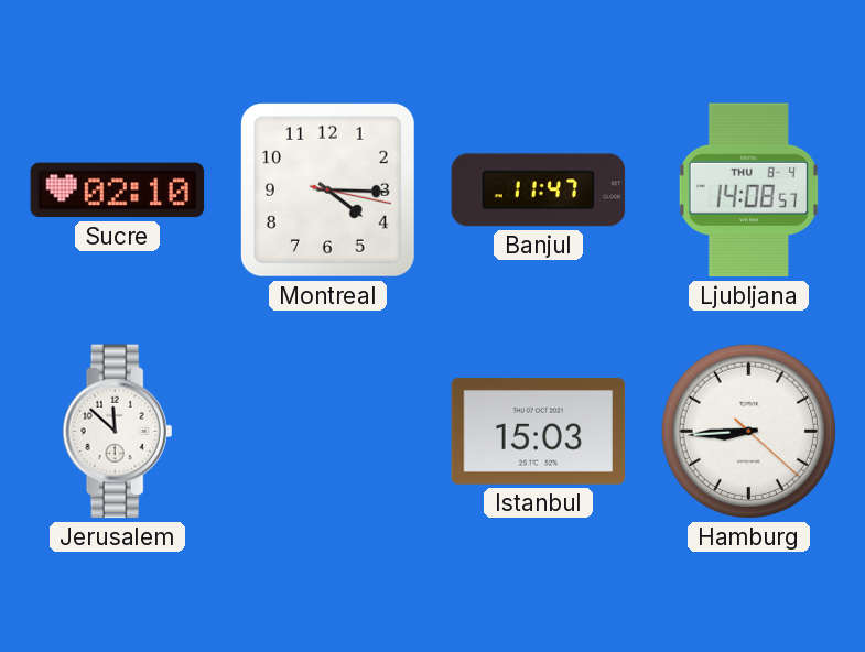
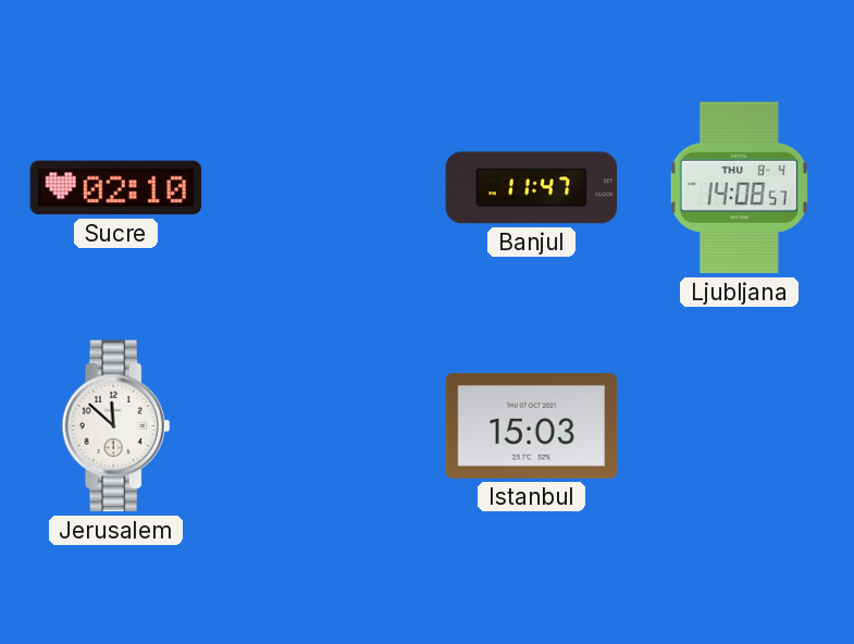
Montreal: 4:15 -> none
Hamburg: 8:44 -> none
